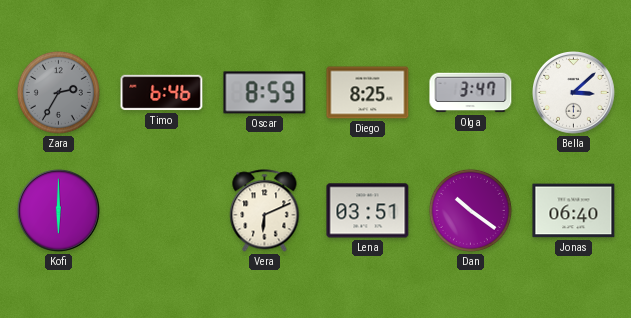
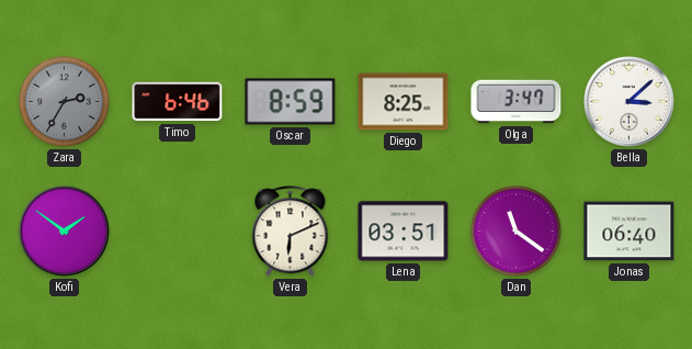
Kofi: 6:00 -> 1:51
Dan: 10:21 -> 11:21
